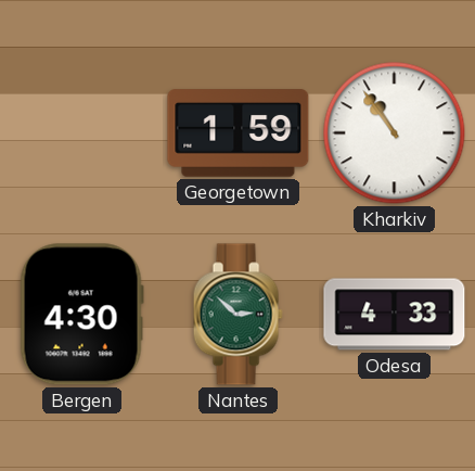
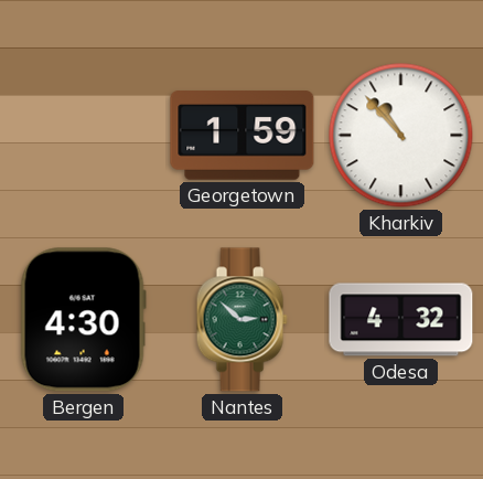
Kharkiv: 10:54 -> 10:53
Odesa: 4:33 -> 4:32
